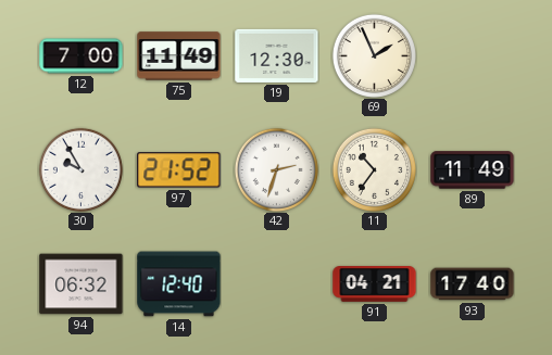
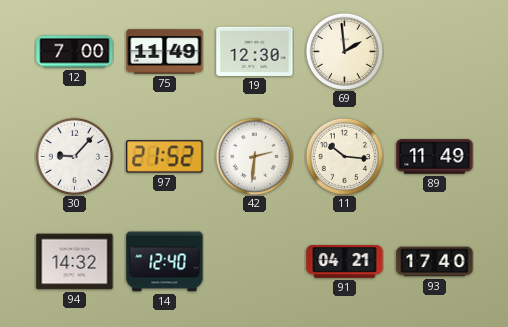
69: 1:56 -> 1:59
30: 9:55 -> 9:07
42: 2:33 -> 2:31
11: 10:36 -> 10:16
94: 06:32 -> 14:32
